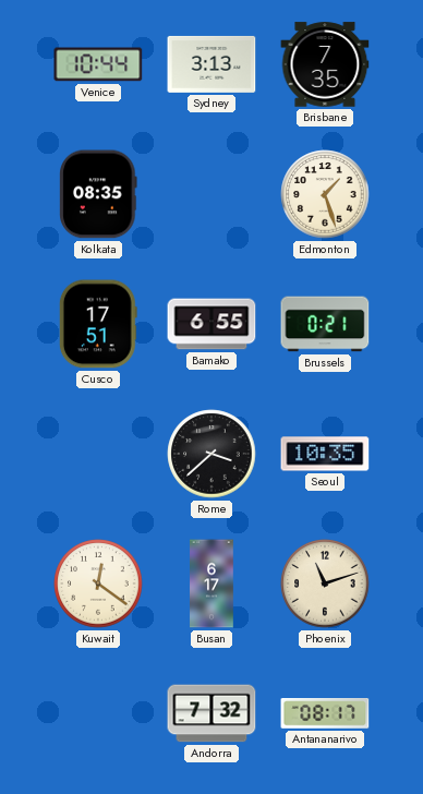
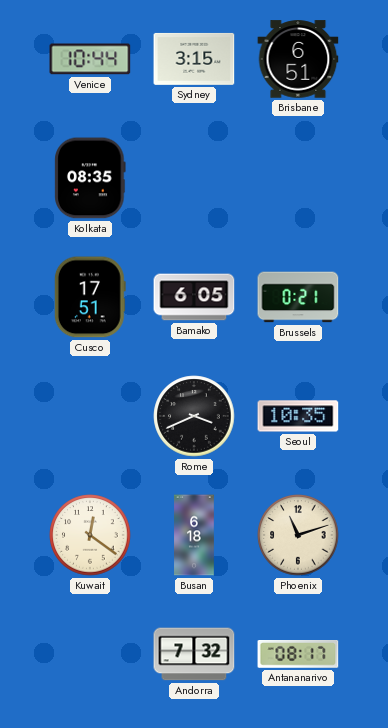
Sydney: 3:13 -> 3:15
Brisbane: 7:35 -> 6:51
Edmonton: 1:27 -> none
Bamako: 6:55 -> 6:05
Rome: 3:38 -> 3:41
Busan: 6:17 -> 6:18
